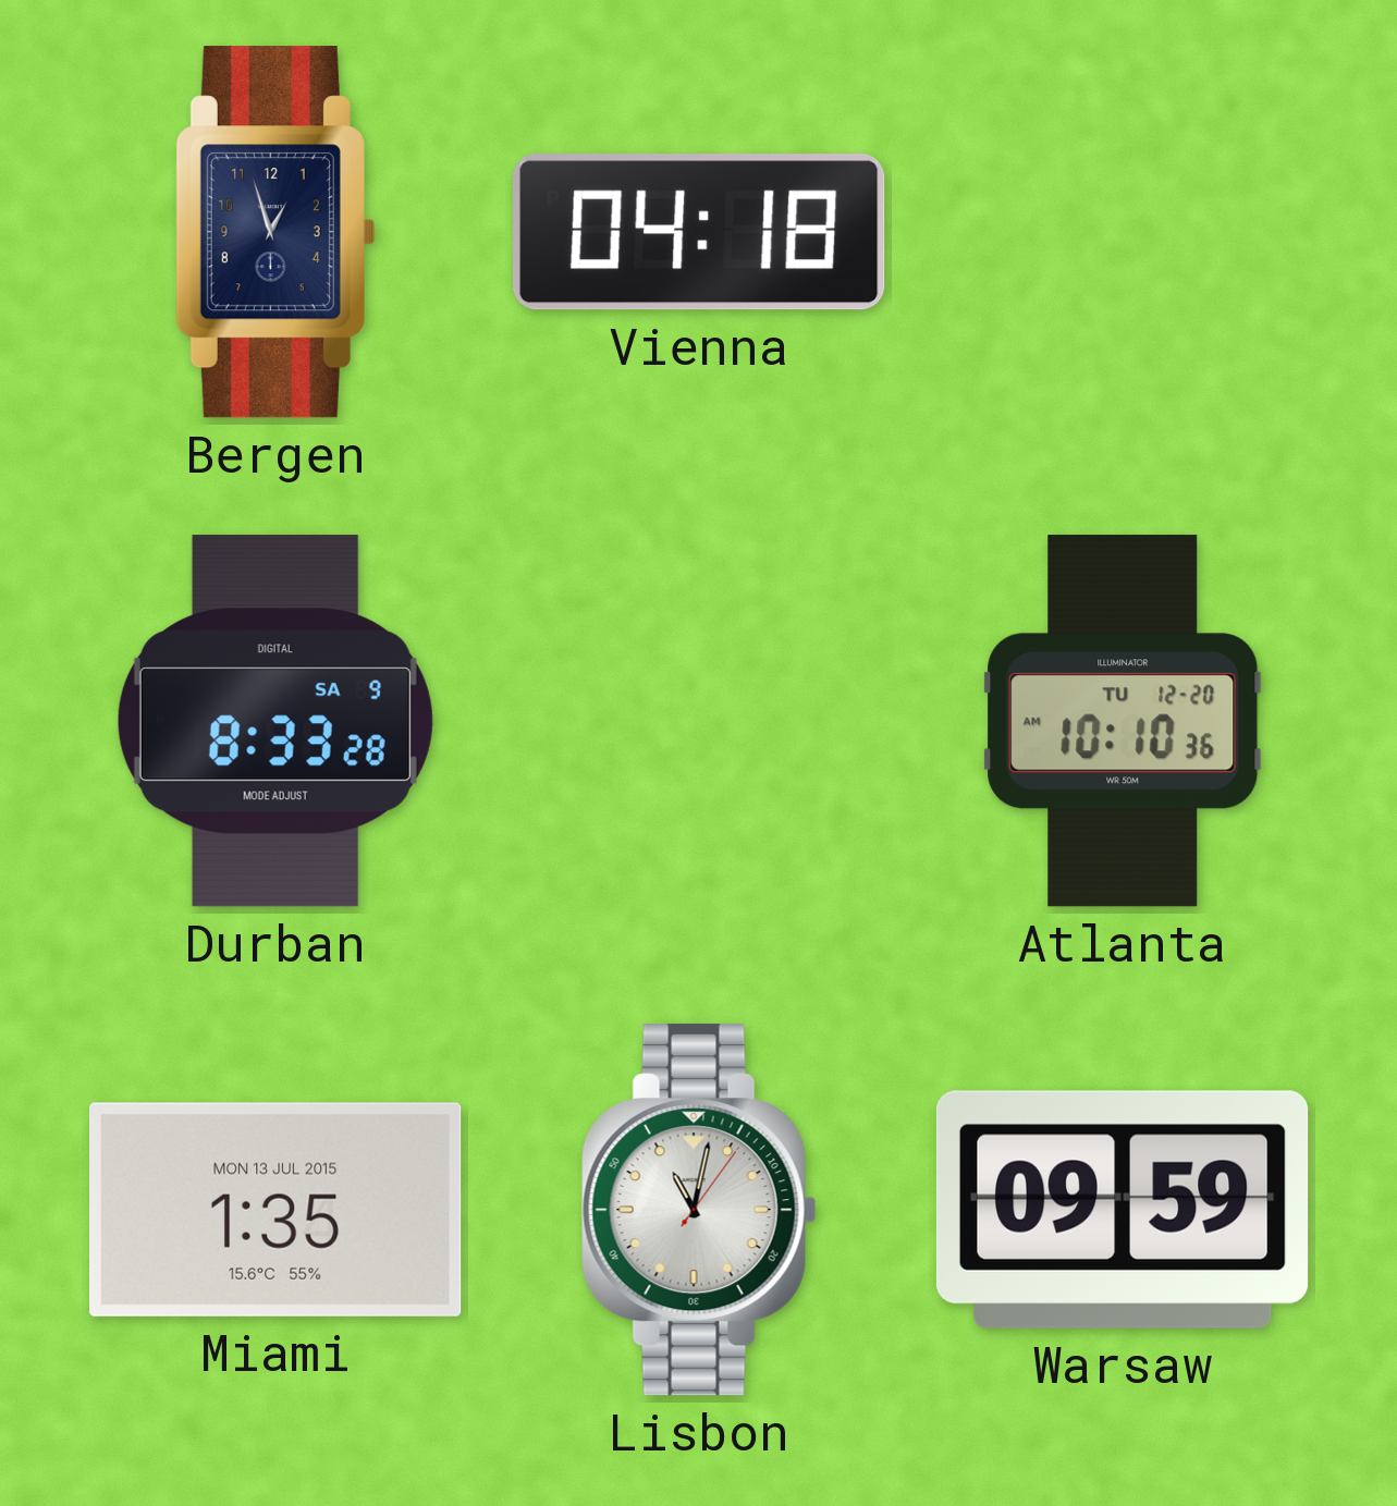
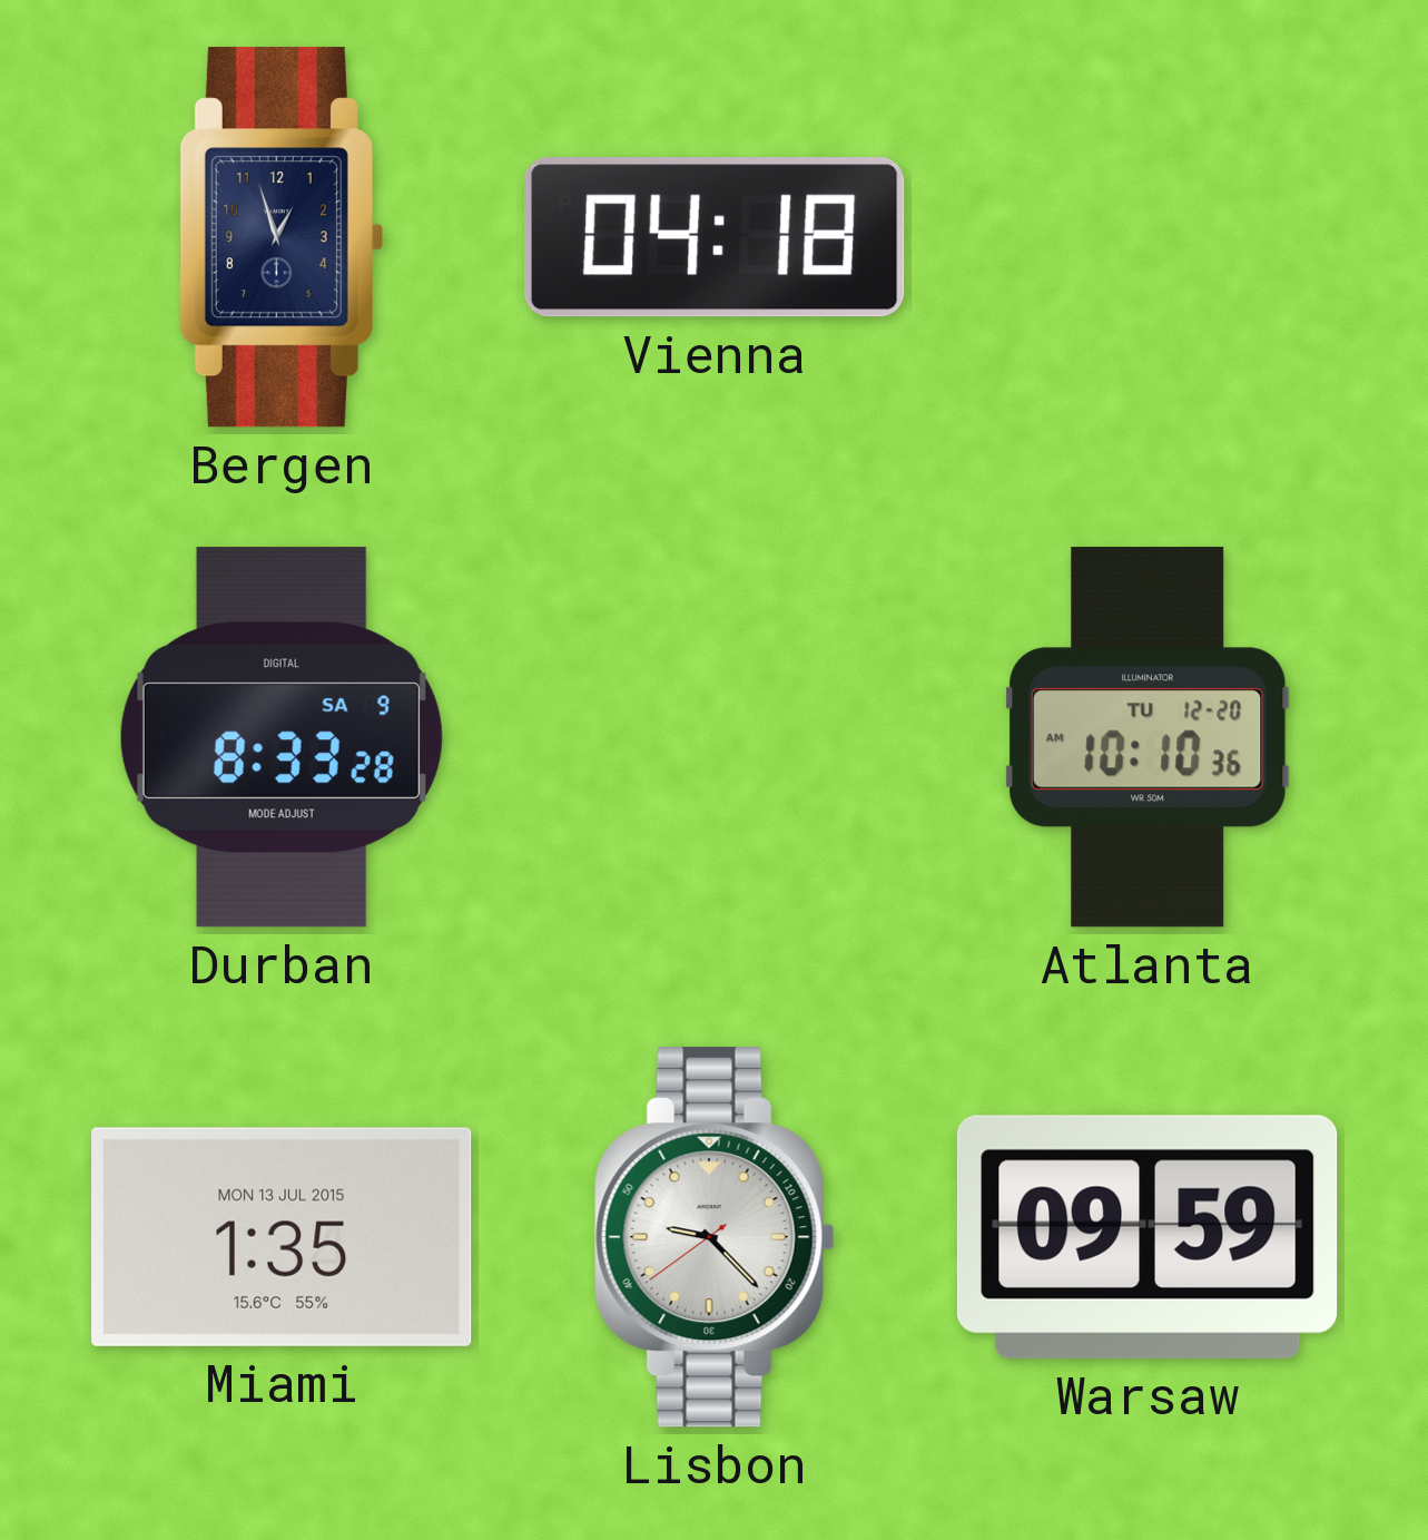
Lisbon: 11:02 -> 9:22
